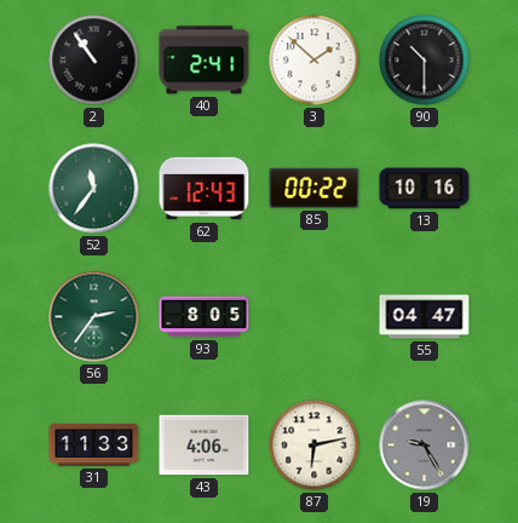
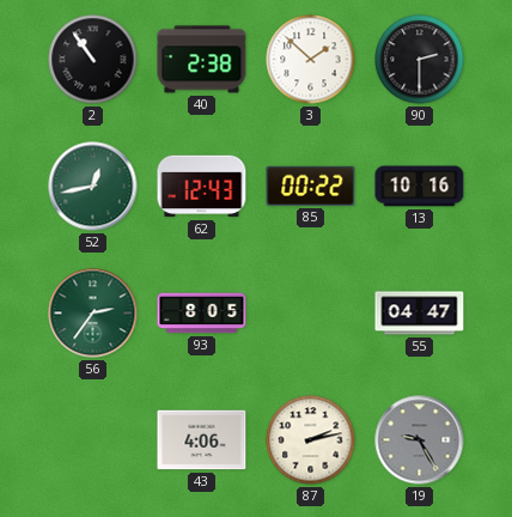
40: 2:41 -> 2:38
90: 10:30 -> 2:30
52: 11:36 -> 12:43
31: 11:33 -> none
87: 6:13 -> 2:13
